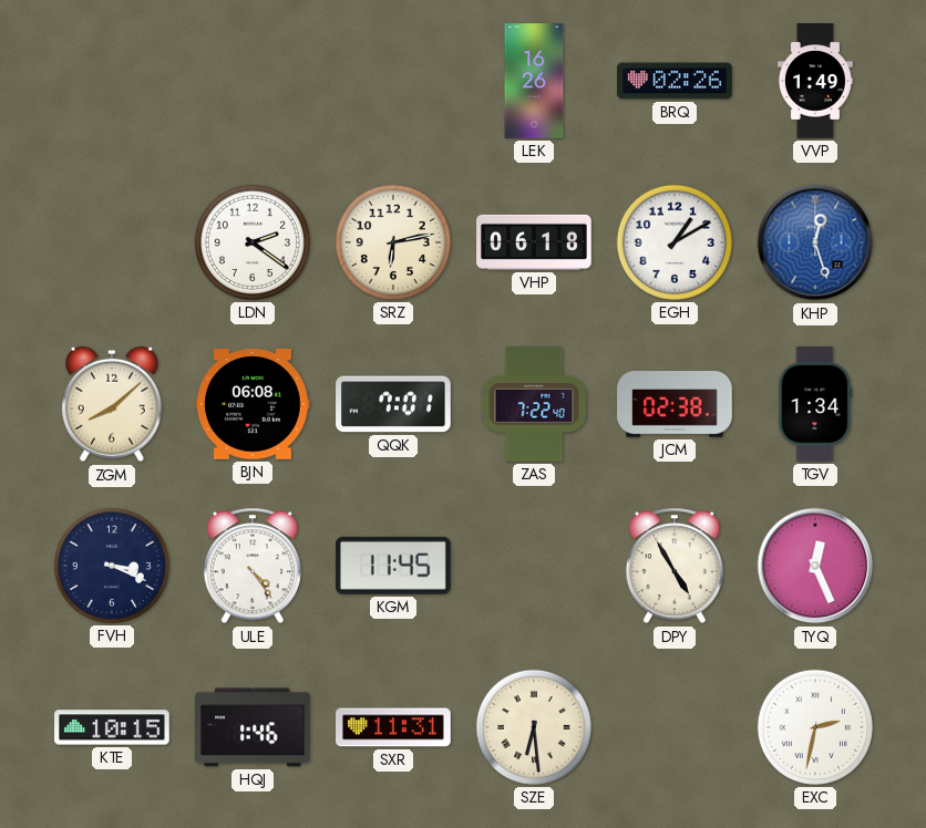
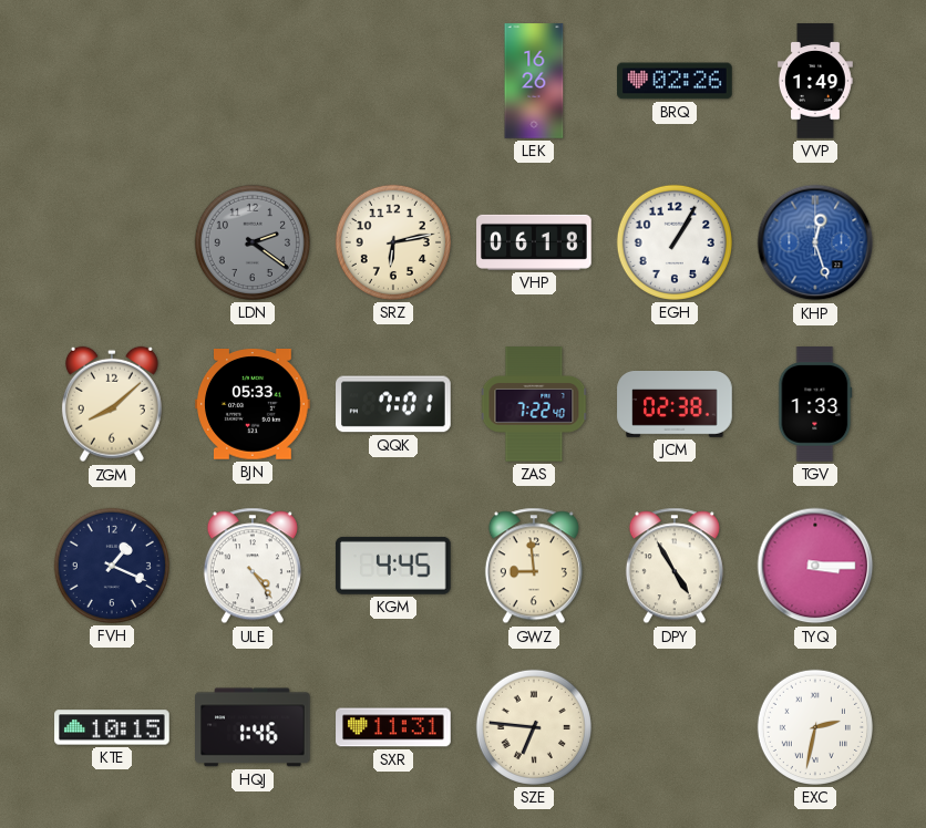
LDN dial: white -> grey
EGH: 1:10 -> 1:05
BJN: 06:08 -> 05:33
TGV: 1:34 -> 1:33
FVH: 3:19 -> 1:19
KGM: 11:45 -> 4:45
GWZ: none -> 8:59
TYQ: 12:26 -> 3:15
SZE: 6:29 -> 6:46
